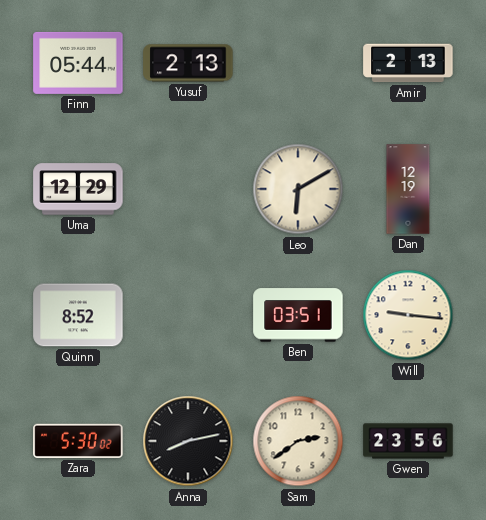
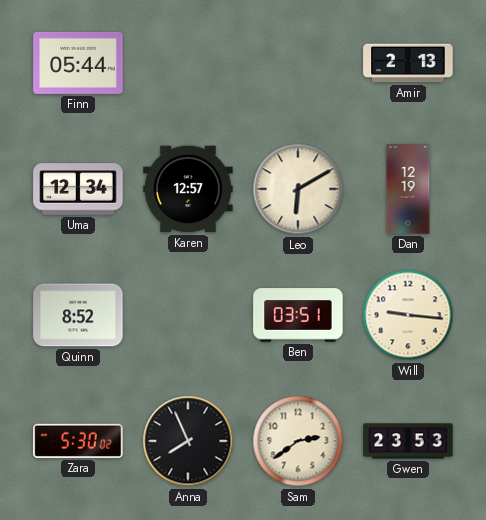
Yusuf: 2:13 -> none
Uma: 12:29 -> 12:34
Karen: none -> 12:57
Anna: 8:13 -> 7:56
Gwen: 23:56 -> 23:53
